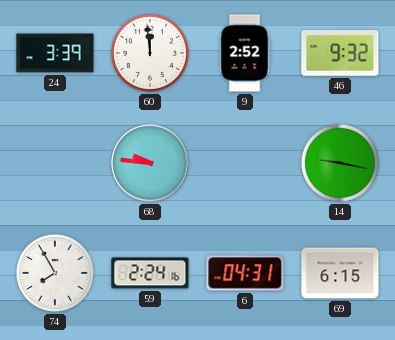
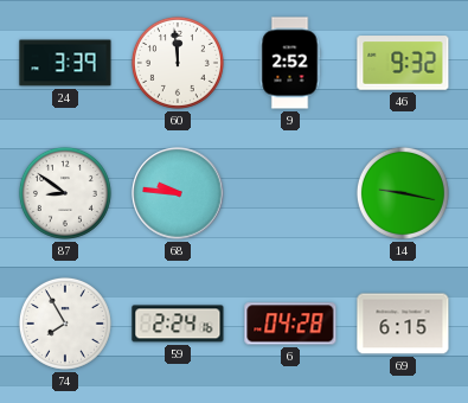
87: none -> 8:51
6: 04:31 -> 04:28
